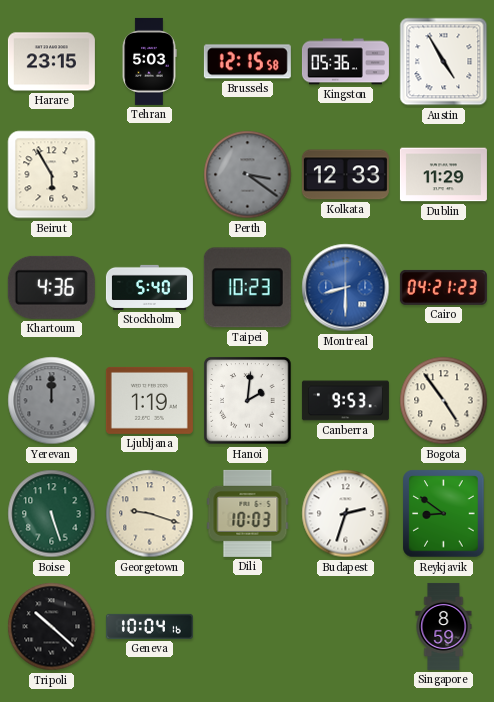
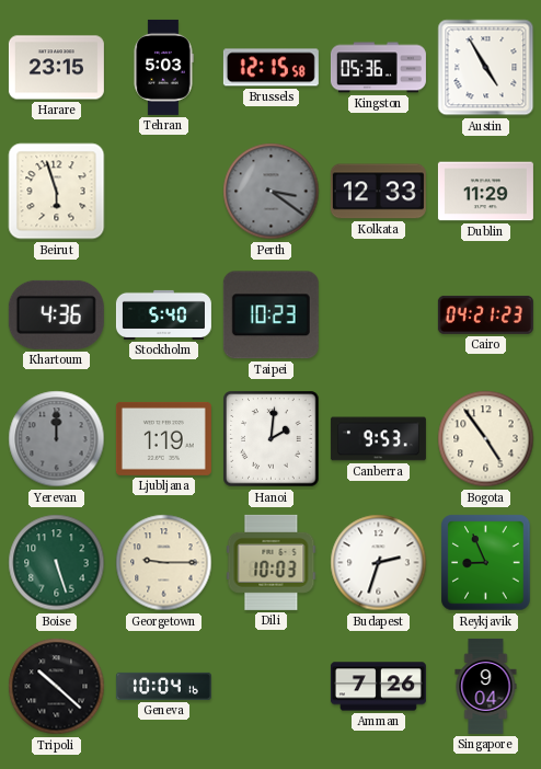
Beirut: 5:55 -> 5:57
Montreal: 8:30 -> none
Georgetown: 9:18 -> 9:15
Reykjavik: 8:51 -> 8:56
Amman: none -> 7:26
Singapore: 8:59 -> 9:04
